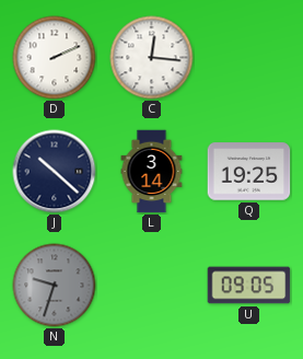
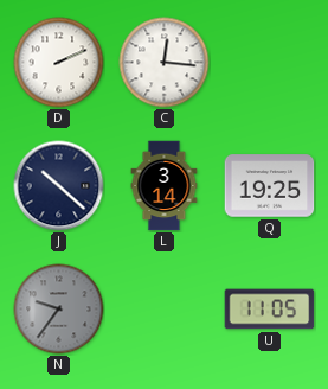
N: 9:33 -> 9:36
U: 09:05 -> 11:05
